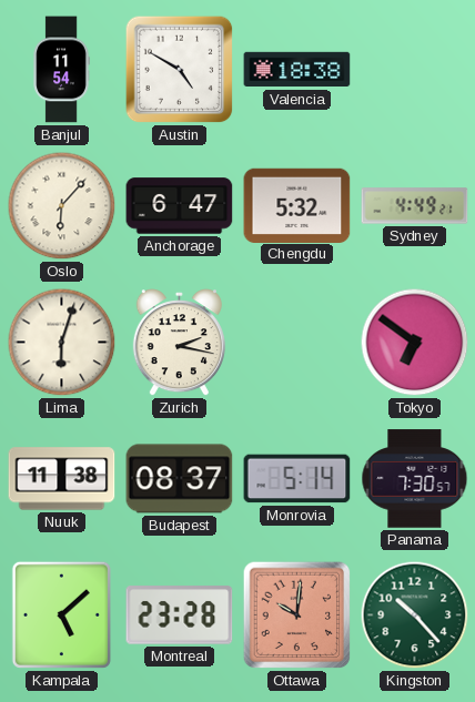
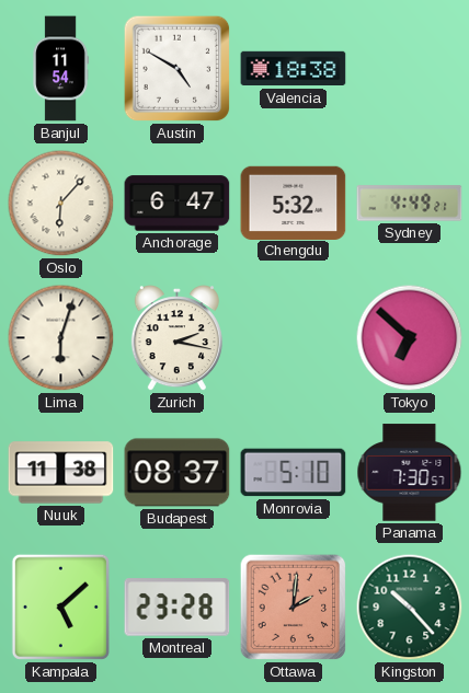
Tokyo: 6:51 -> 6:52
Monrovia: 5:14 -> 5:10
Ottawa: 10:01 -> 2:01
